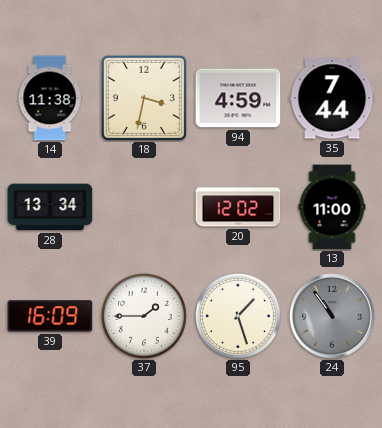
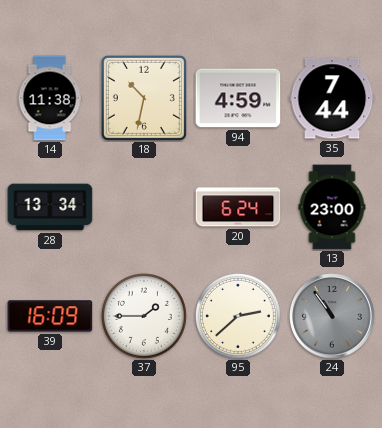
18: 3:32 -> 10:32
20: 12:02 -> 6:24
13: 11:00 -> 23:00
95: 1:27 -> 2:38
